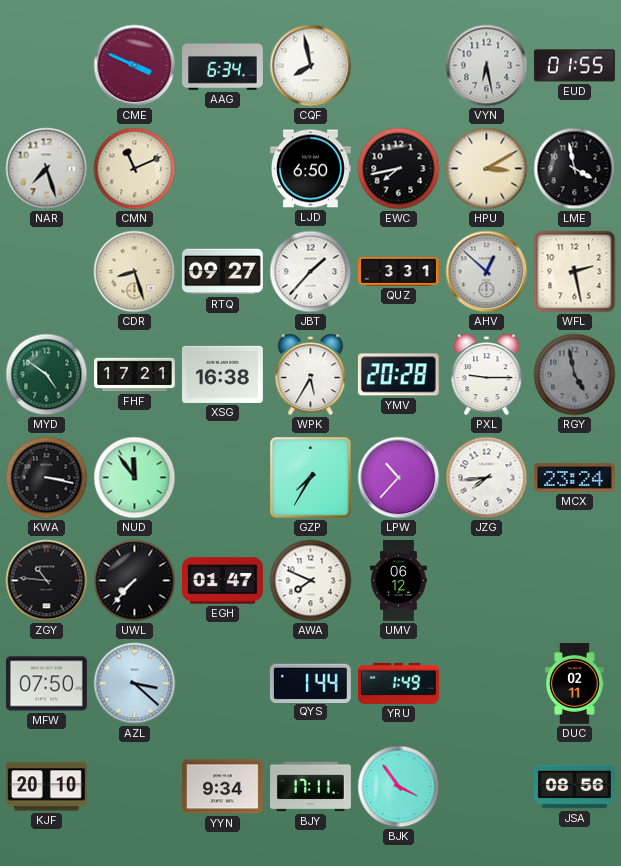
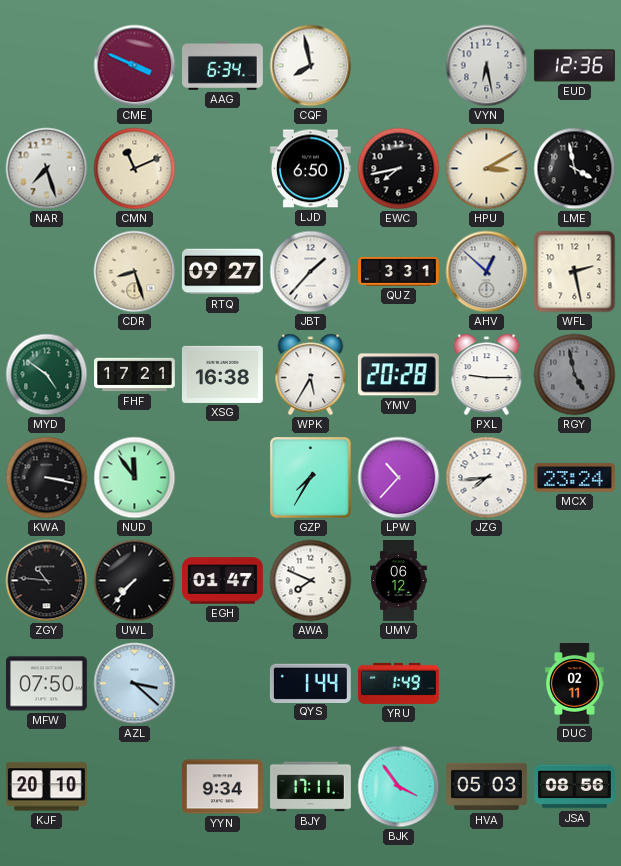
EUD: 01:55 -> 12:36
HVA: none -> 05:03
